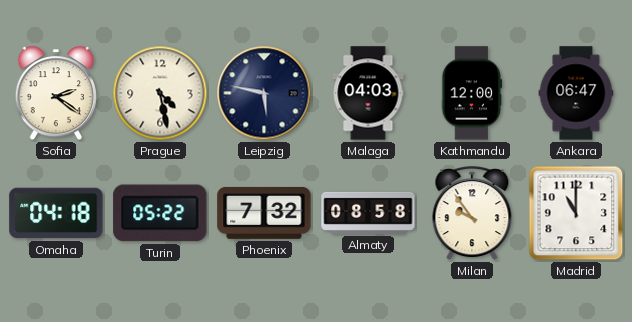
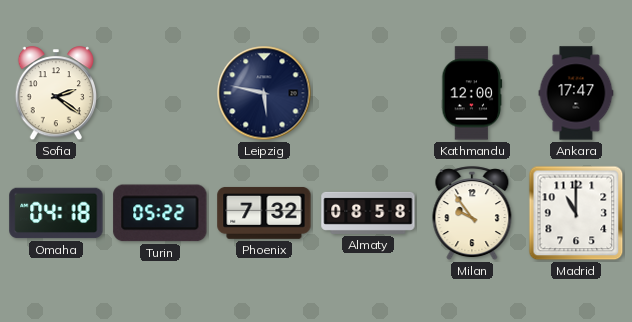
Prague: 4:28 -> none
Malaga: 04:03 -> none
Ankara: 06:47 -> 17:47
